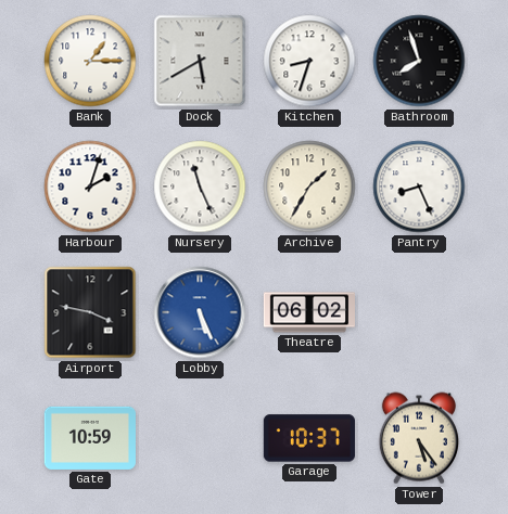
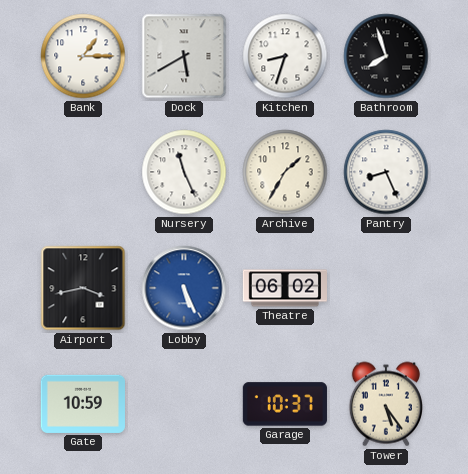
Harbour: 2:03 -> none
Airport: 3:47 -> 3:43
